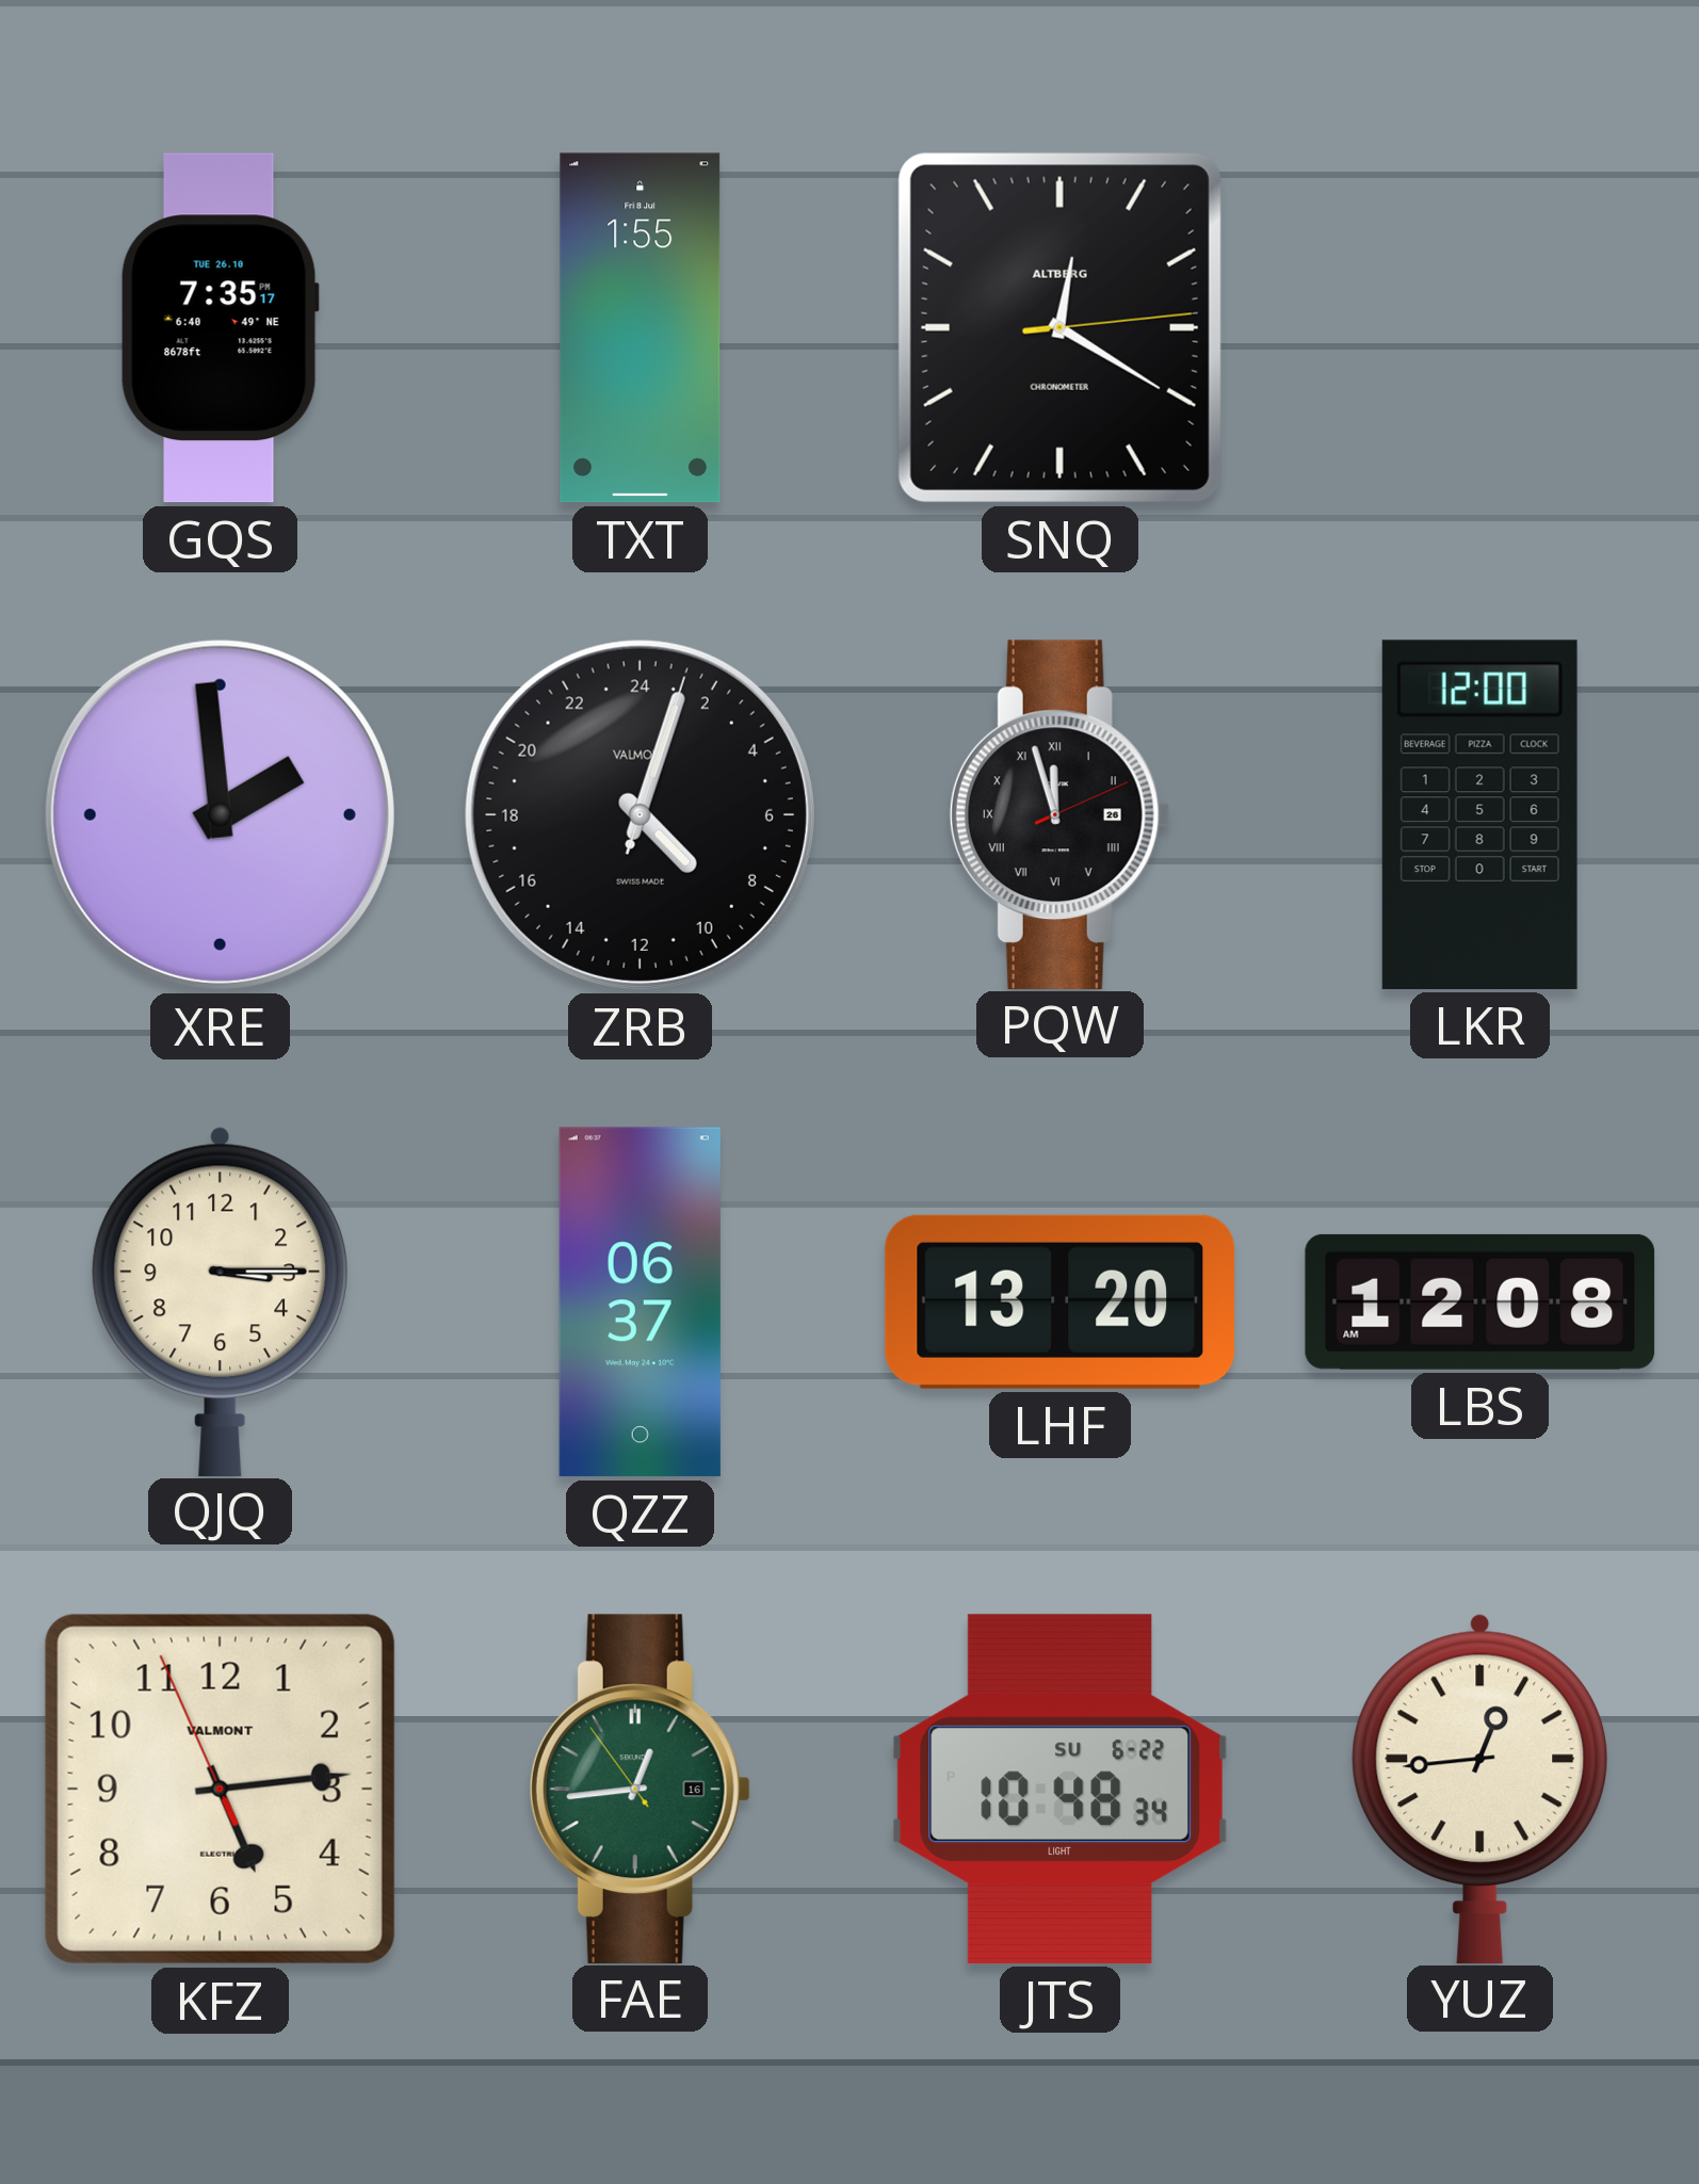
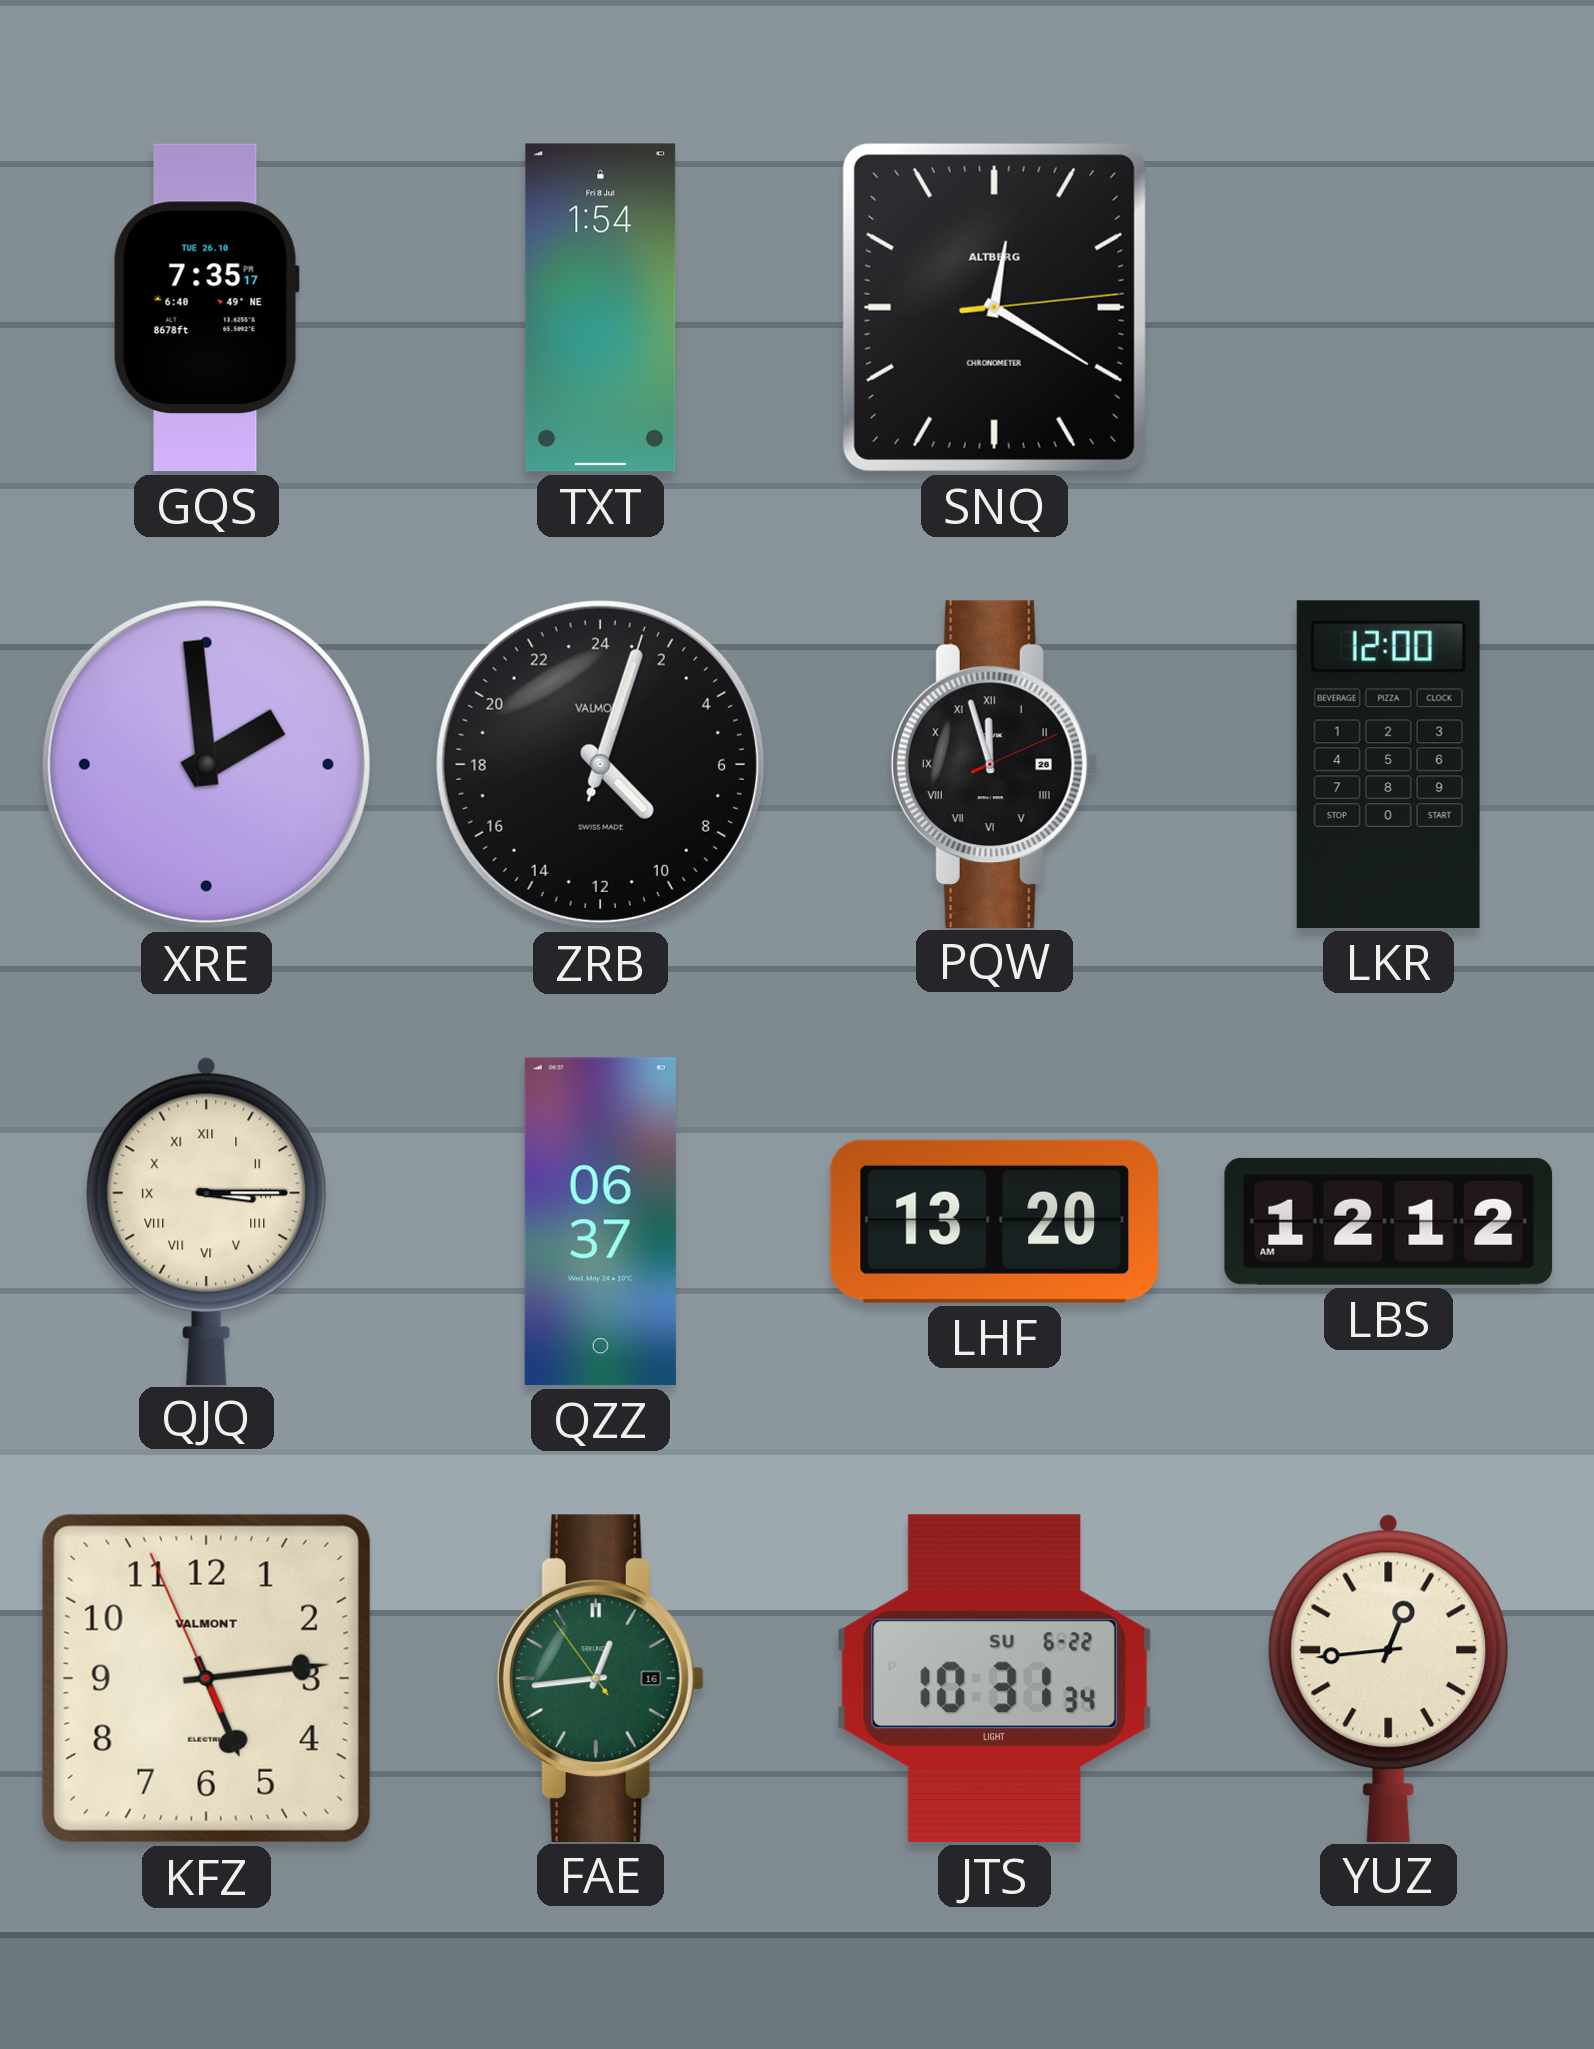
TXT: 1:55 -> 1:54
QJQ numerals: Arabic -> Roman
LBS: 12:08 -> 12:12
JTS: 10:48 -> 10:31
